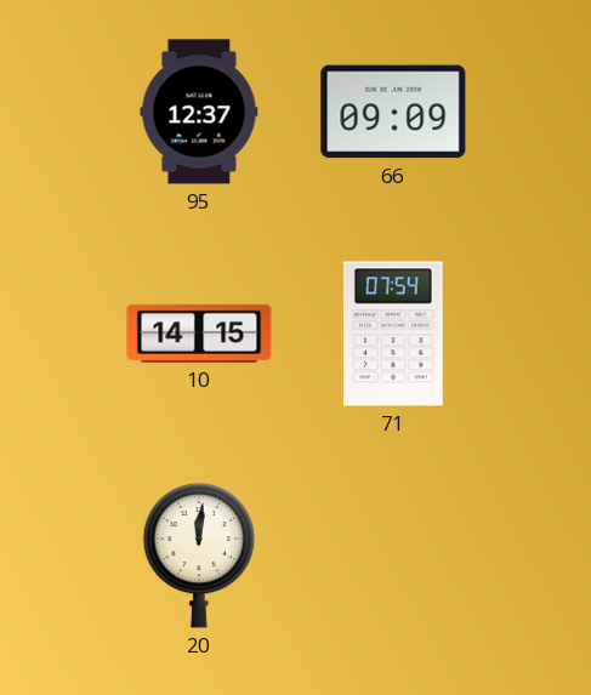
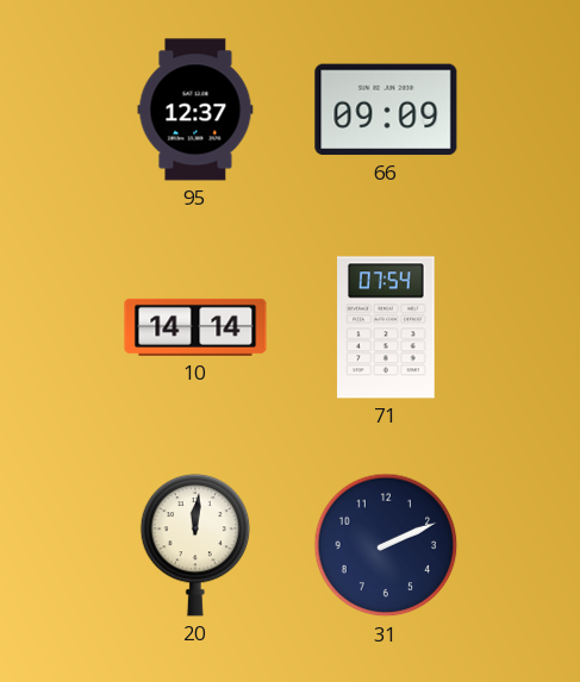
10: 14:15 -> 14:14
31: none -> 2:11
